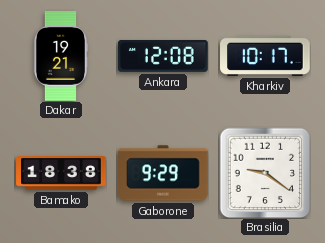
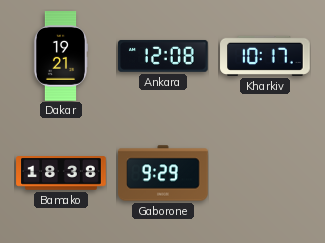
Brasilia: 9:21 -> none
